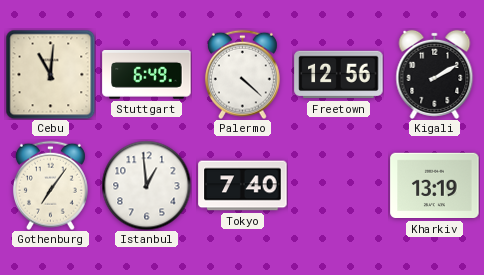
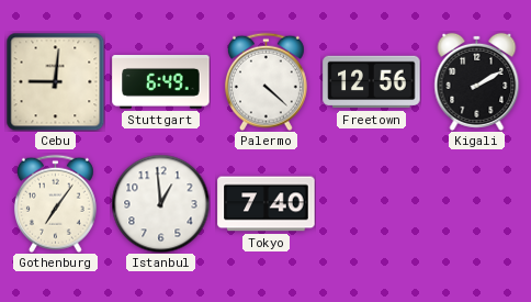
Cebu: 11:01 -> 9:01
Kharkiv: 13:19 -> none
